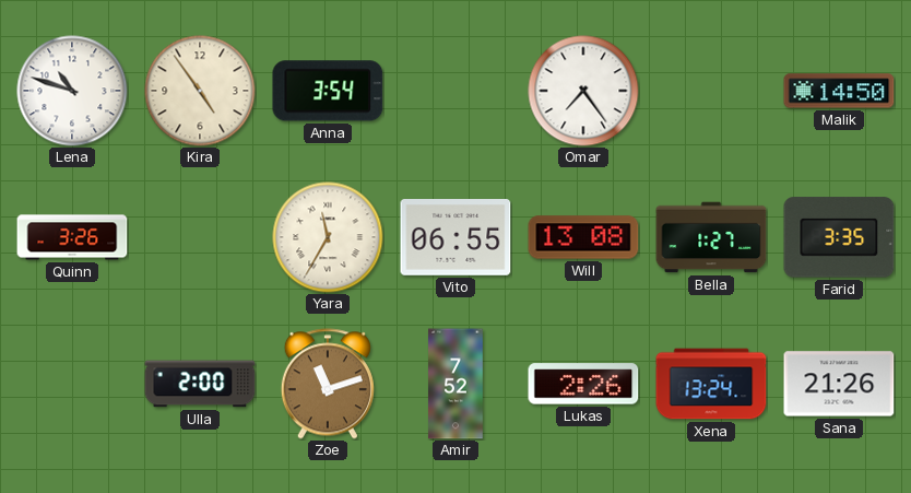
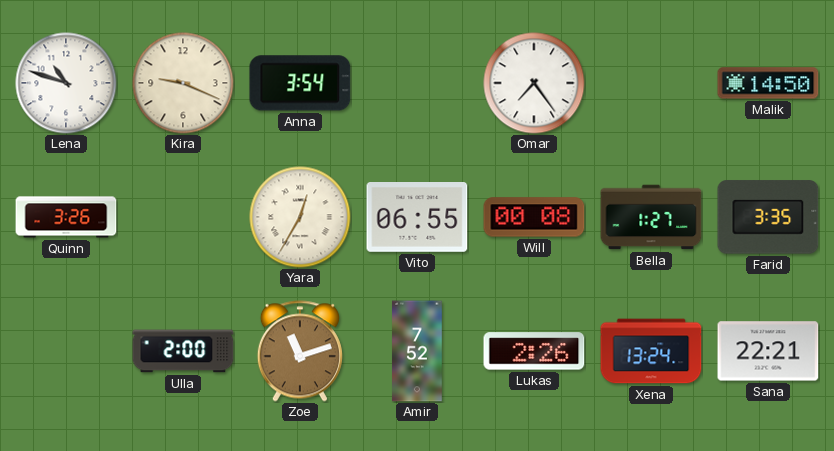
Kira: 4:54 -> 9:19
Yara: 11:35 -> 12:35
Will: 13:08 -> 00:08
Sana: 21:26 -> 22:21
